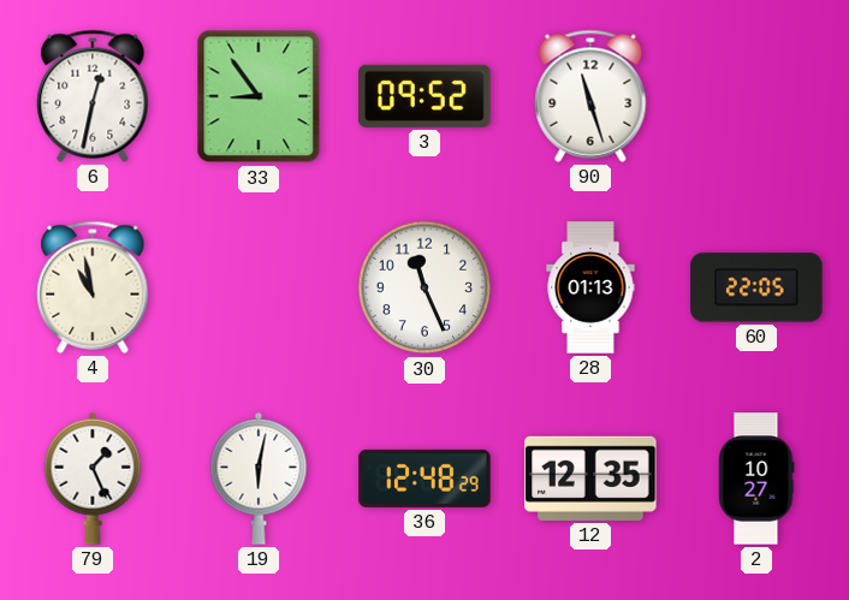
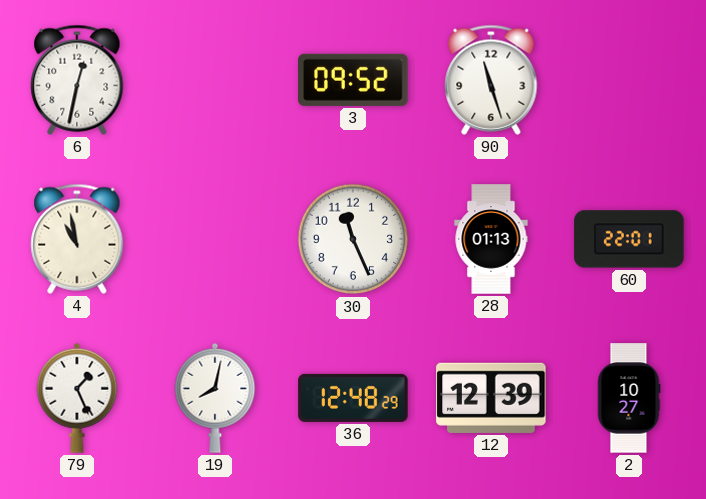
33: 8:54 -> none
60: 22:05 -> 22:01
19: 6:02 -> 8:02
12: 12:35 -> 12:39
